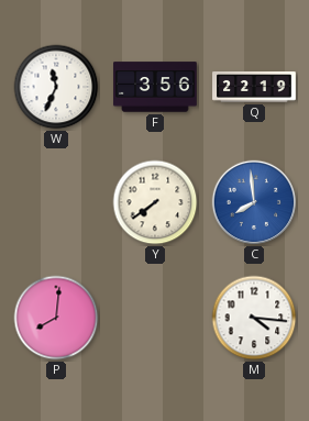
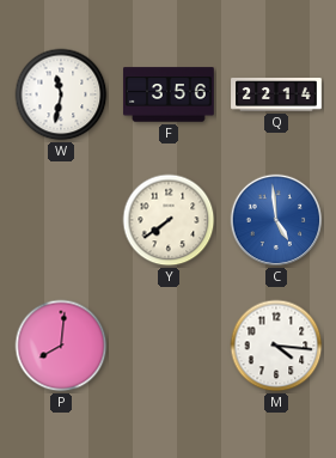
W: 11:34 -> 11:32
Q: 22:19 -> 22:14
C: 7:59 -> 4:59
